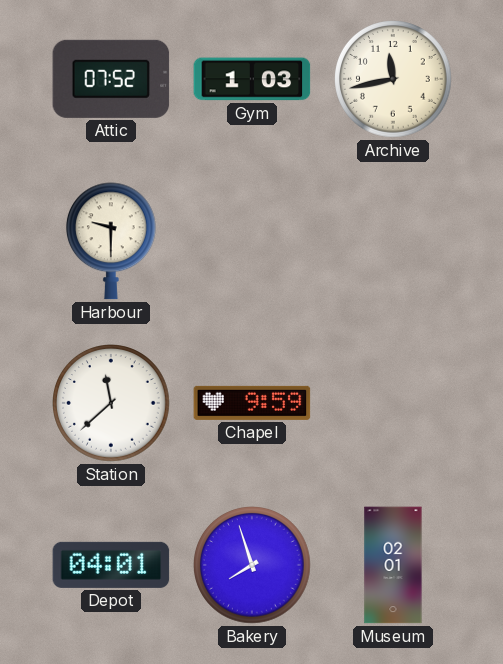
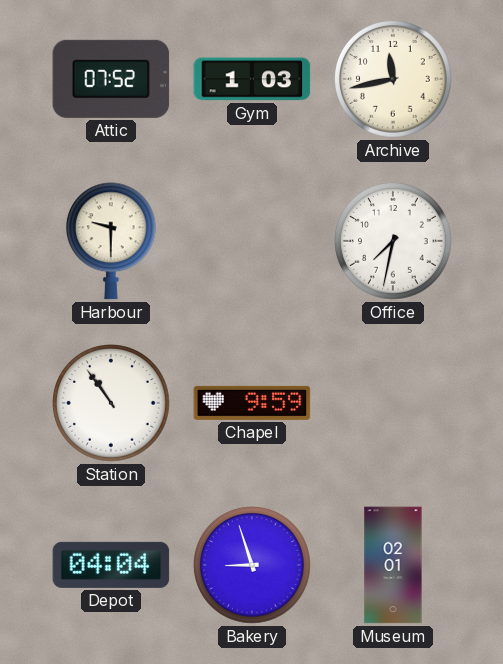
Office: none -> 7:32
Station: 11:38 -> 10:54
Depot: 04:01 -> 04:04
Bakery: 7:57 -> 8:57
